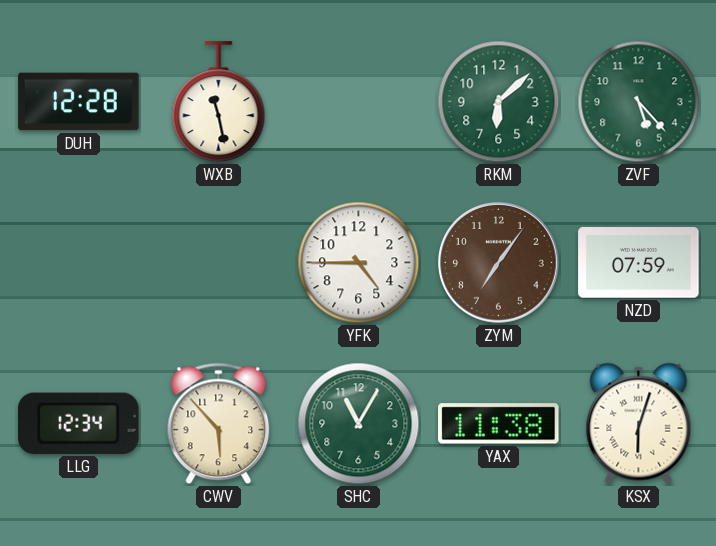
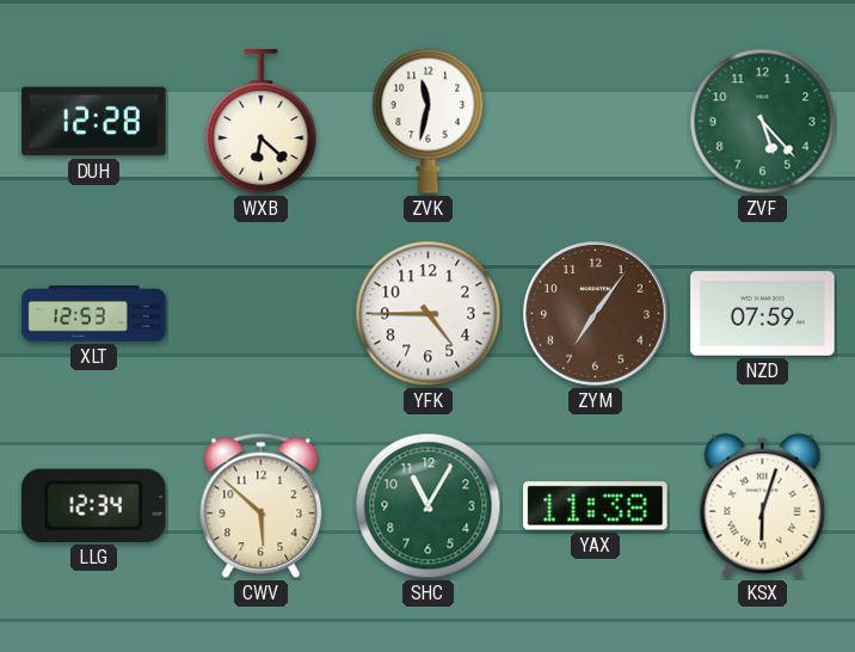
WXB: 11:28 -> 6:22
ZVK: none -> 11:32
RKM: 6:08 -> none
XLT: none -> 12:53
CWV: 5:53 -> 5:52
